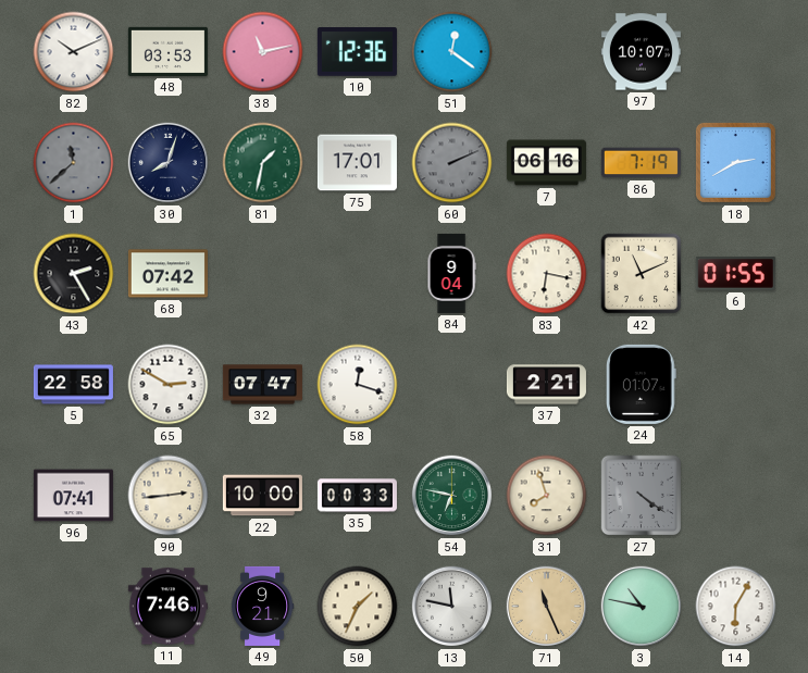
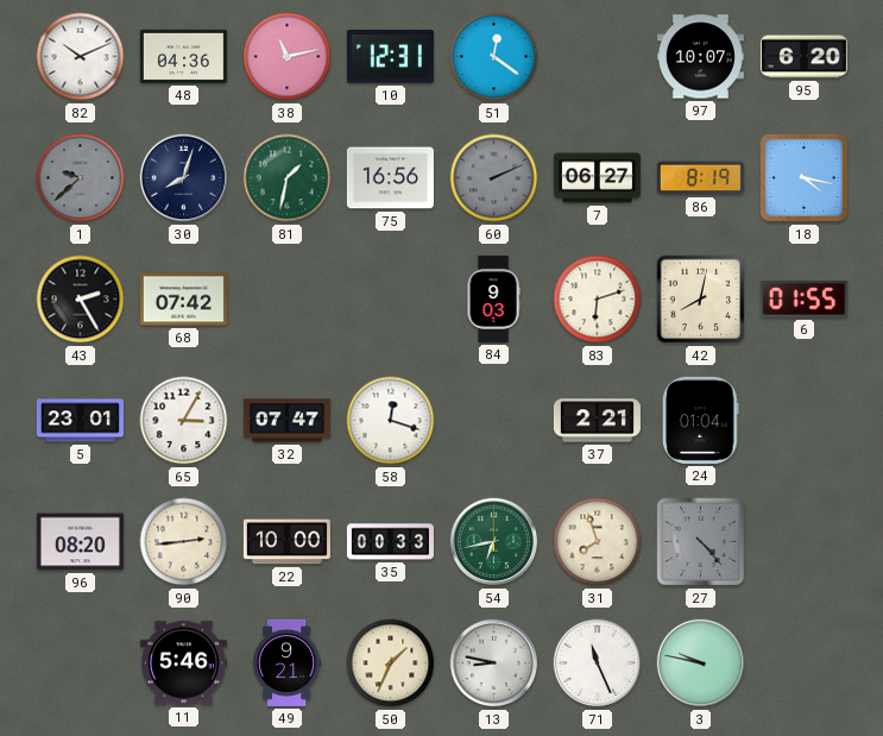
48: 03:53 -> 04:36
10: 12:36 -> 12:31
95: none -> 6:20
1: 11:38 -> 9:38
75: 17:01 -> 16:56
7: 06:16 -> 06:27
86: 7:19 -> 8:19
18: 2:40 -> 4:17
84: 9:04 -> 9:03
83: 6:17 -> 6:12
42: 11:11 -> 8:02
5: 22:58 -> 23:01
65: 2:50 -> 3:05
24: 01:07 -> 01:04
96: 07:41 -> 08:20
54: 6:47 -> 6:43
27: 4:21 -> 4:23
11: 7:46 -> 5:46
13: 11:47 -> 8:47
71 dial: champagne -> white
3: 10:47 -> 9:47
14: 6:05 -> none
